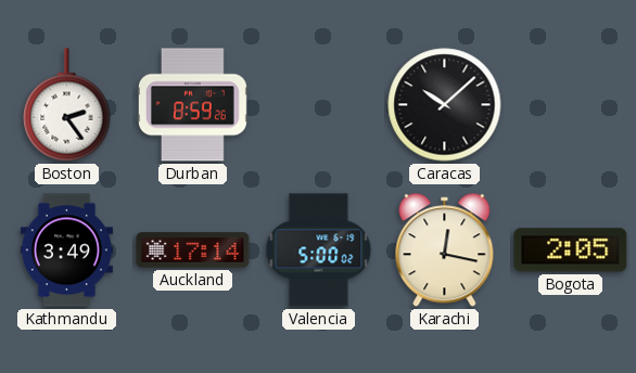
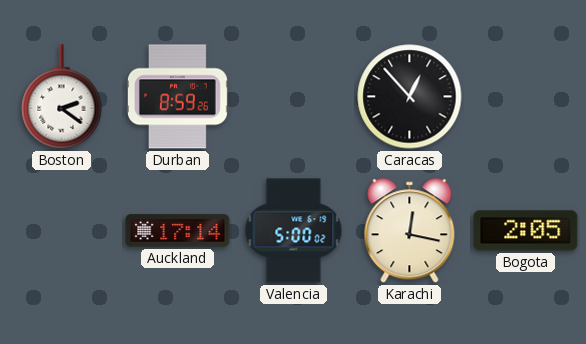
Boston: 2:24 -> 2:21
Caracas: 10:08 -> 12:53
Kathmandu: 3:49 -> none
